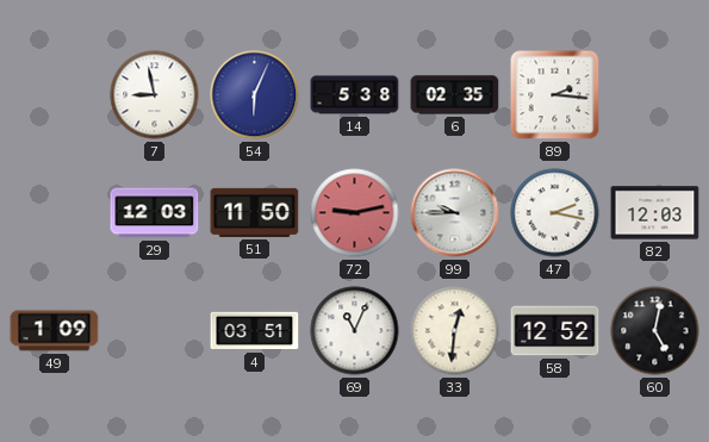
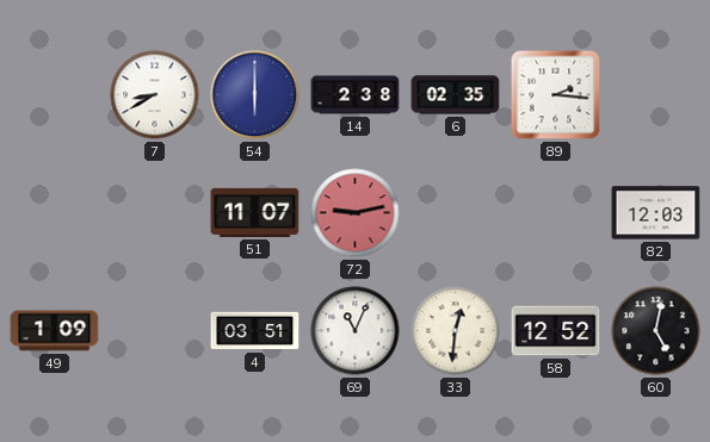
7: 8:58 -> 8:40
54: 6:04 -> 6:00
14: 5:38 -> 2:38
29: 12:03 -> none
51: 11:50 -> 11:07
99: 9:45 -> none
47: 2:17 -> none
